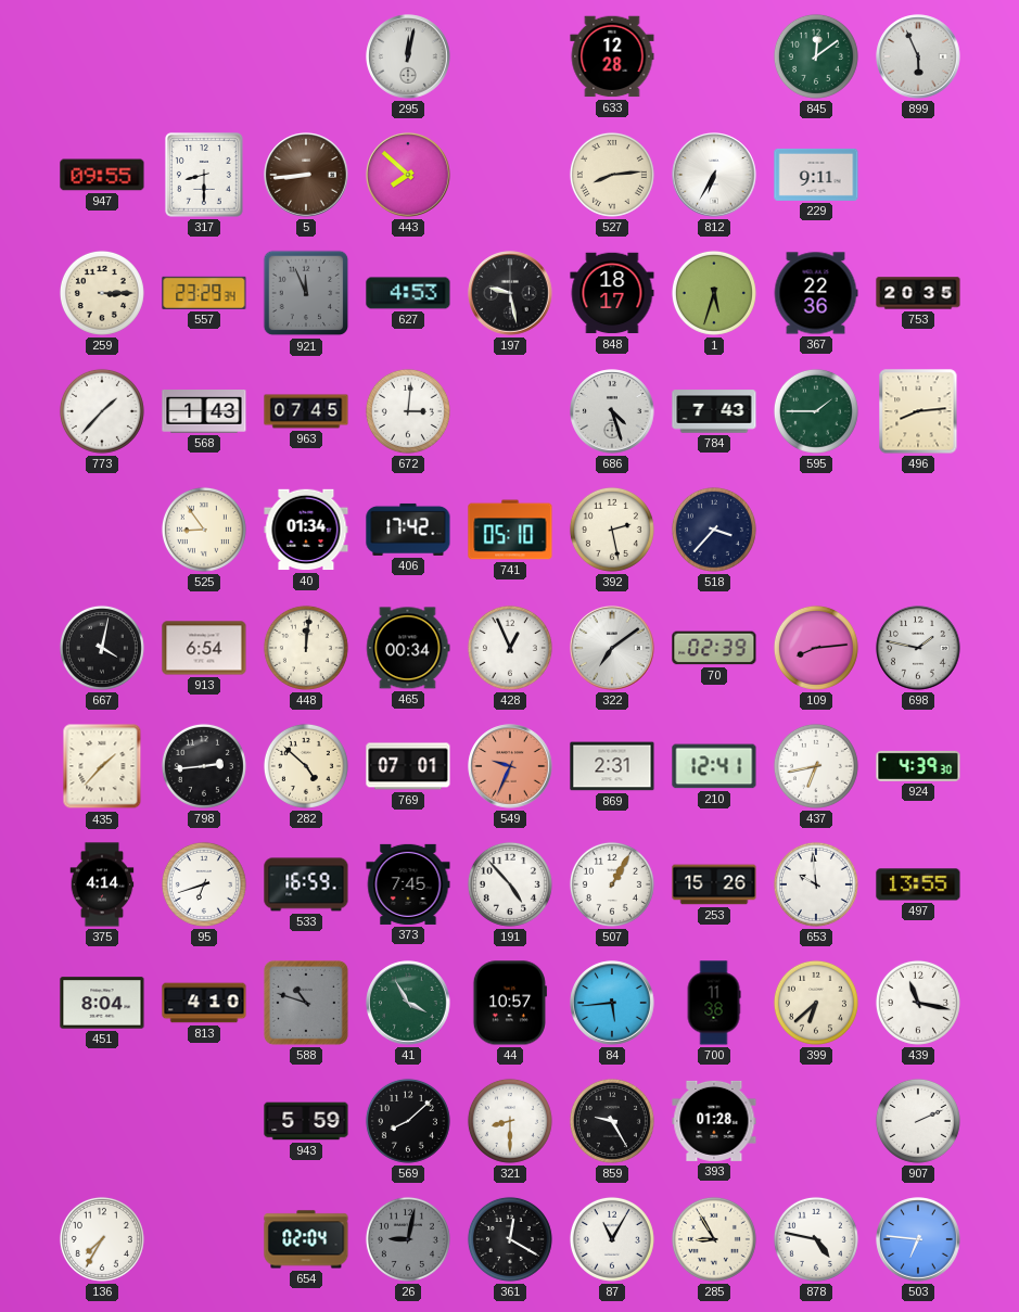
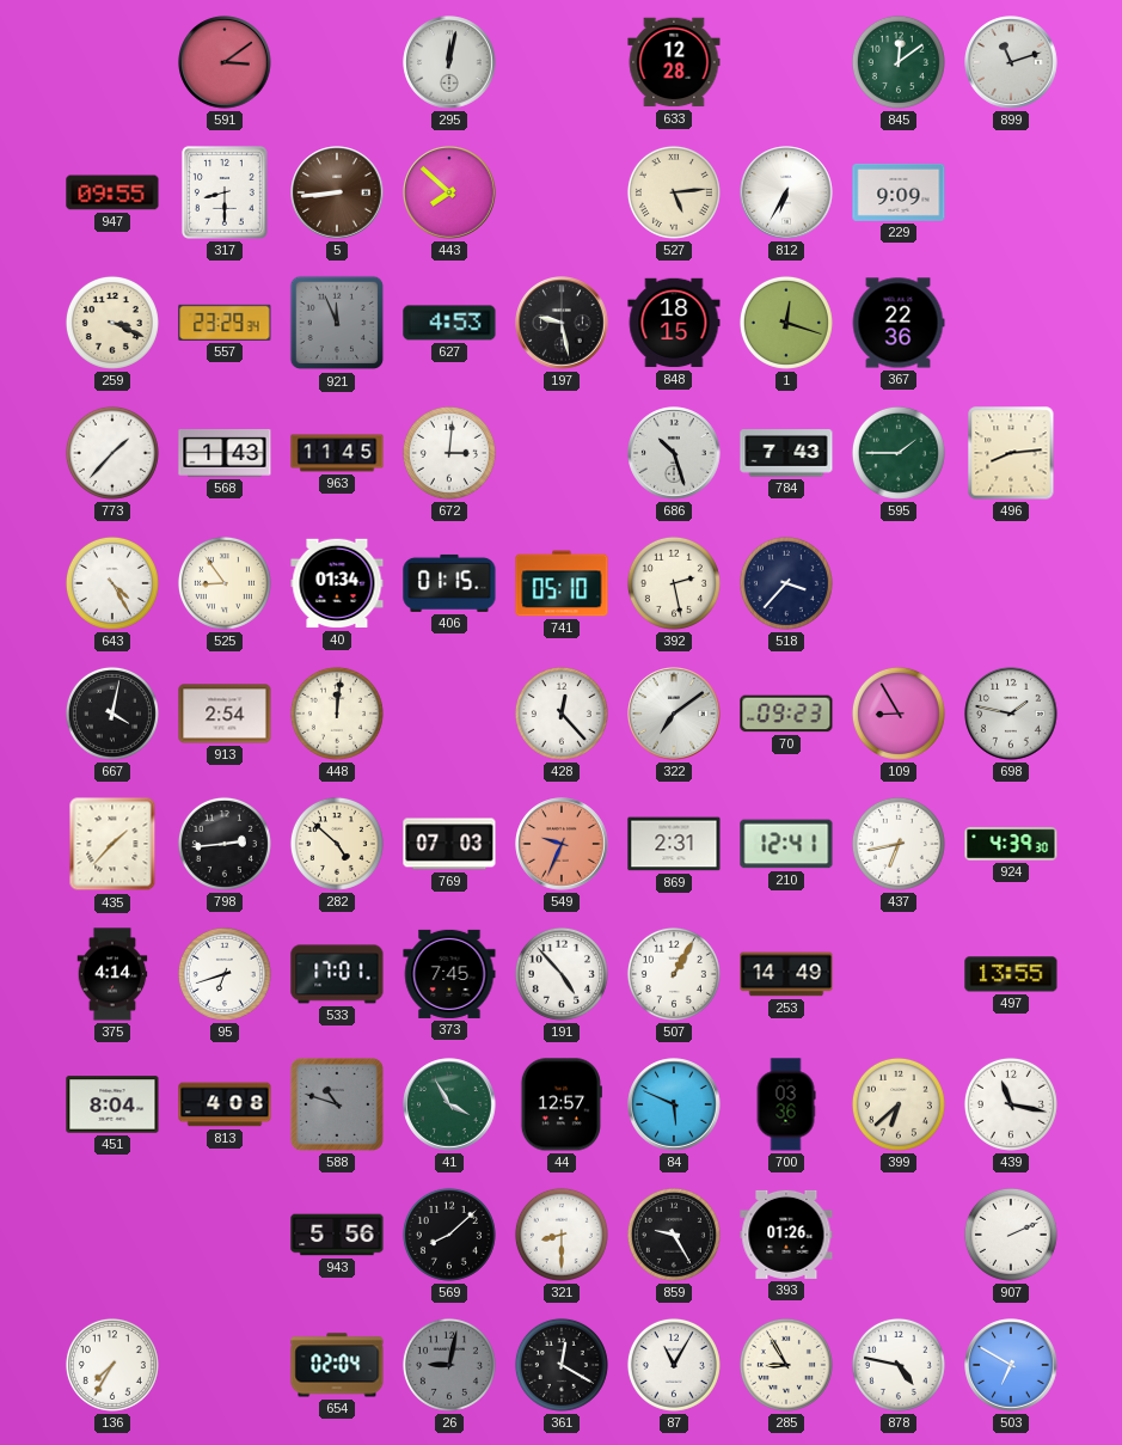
591: none -> 3:09
899: 5:56 -> 11:12
527: 8:14 -> 5:14
229: 9:11 -> 9:09
259: 3:15 -> 3:19
848: 18:17 -> 18:15
1: 5:33 -> 12:18
753: 20:35 -> none
963: 07:45 -> 11:45
686: 4:27 -> 10:27
643: none -> 4:25
406: 17:42 -> 01:15
913: 6:54 -> 2:54
465: 00:34 -> none
428: 12:56 -> 12:23
70: 02:39 -> 09:23
109: 8:14 -> 8:55
769: 07:01 -> 07:03
533: 16:59 -> 17:01
253: 15:26 -> 14:49
653: 9:59 -> none
813: 4:10 -> 4:08
44: 10:57 -> 12:57
84: 5:44 -> 5:49
700: 11:38 -> 03:36
943: 5:59 -> 5:56
393: 01:28 -> 01:26
503: 6:46 -> 6:50
